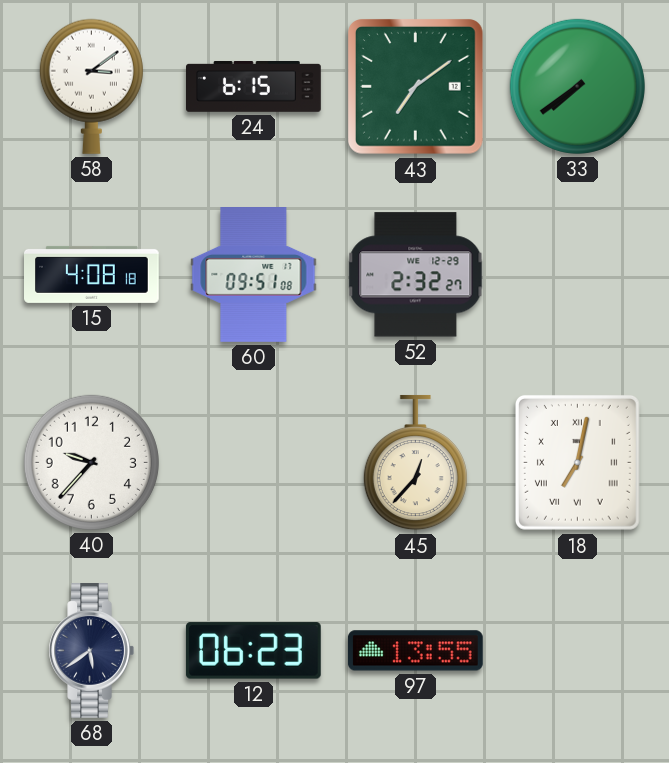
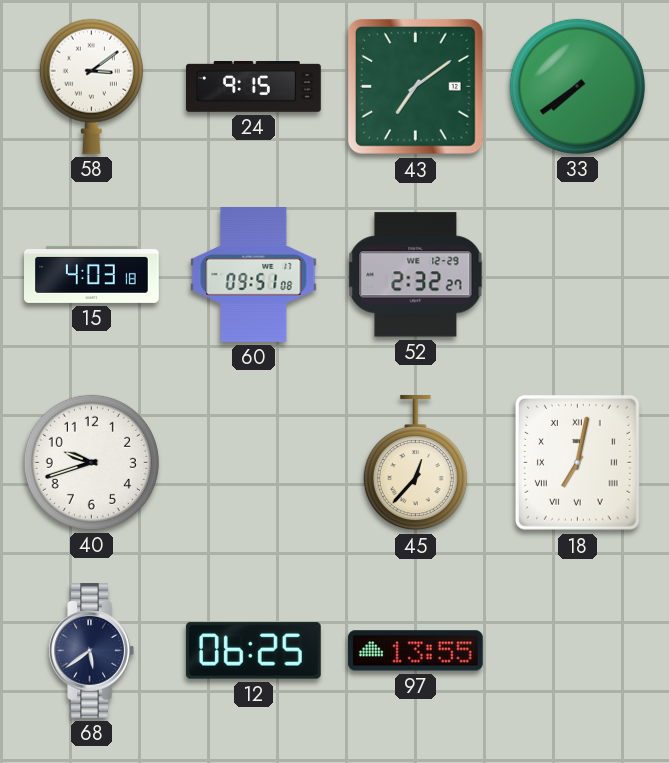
24: 6:15 -> 9:15
15: 4:08 -> 4:03
40: 9:37 -> 9:42
12: 06:23 -> 06:25
